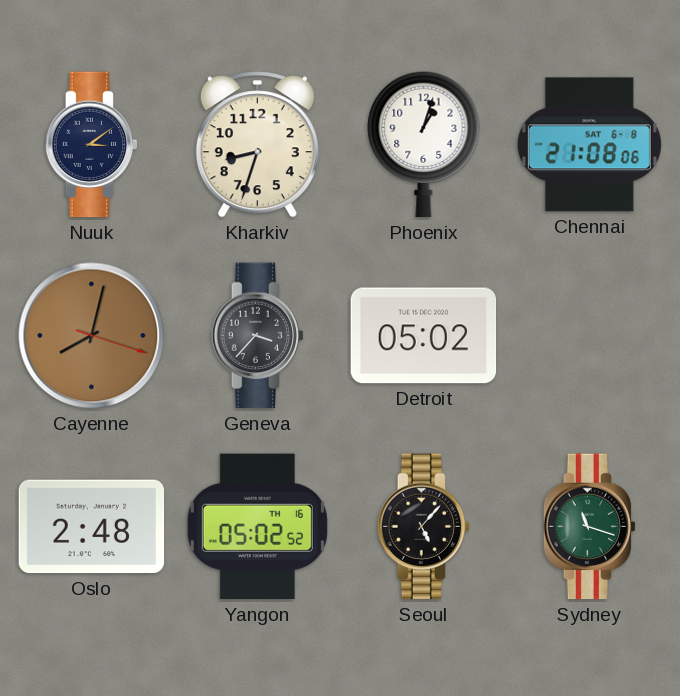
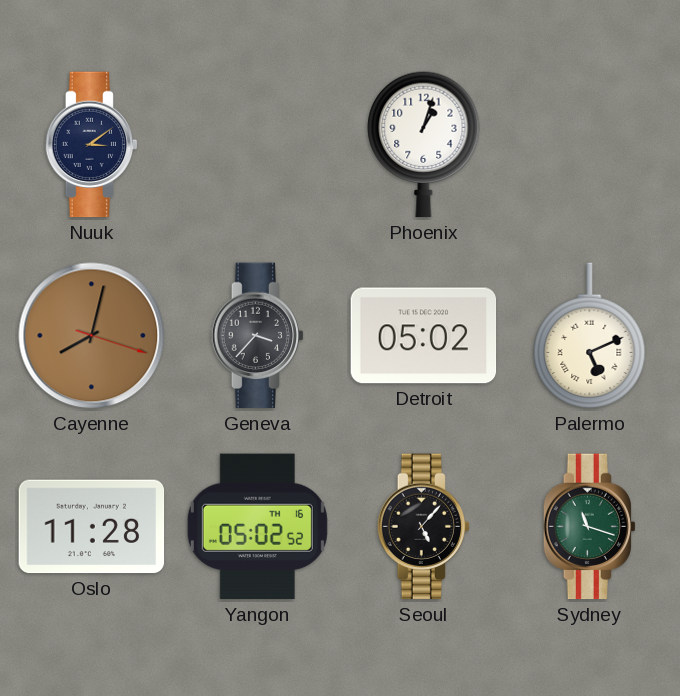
Kharkiv: 8:33 -> none
Chennai: 21:08 -> none
Palermo: none -> 5:11
Oslo: 2:48 -> 11:28
